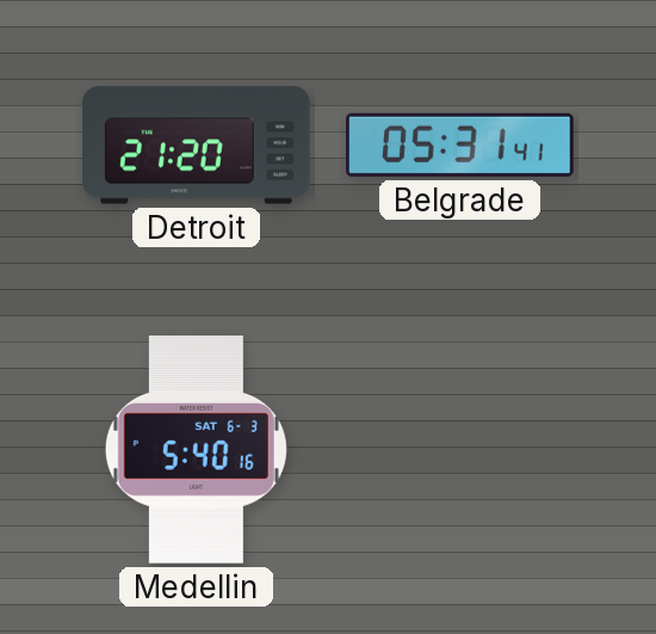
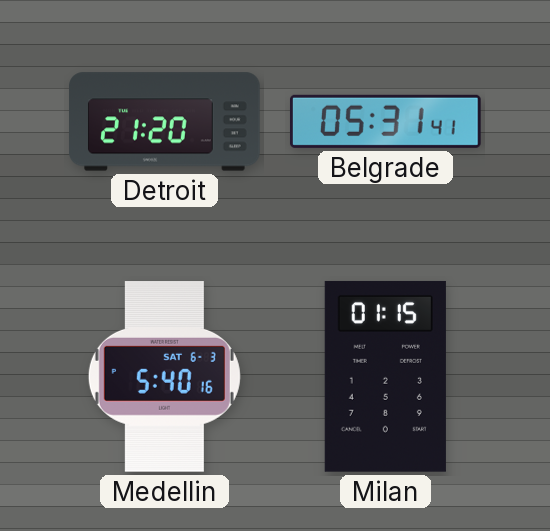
Milan: none -> 01:15
